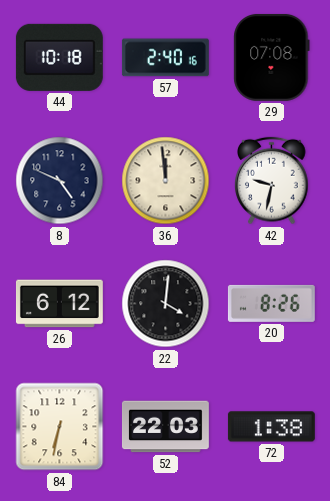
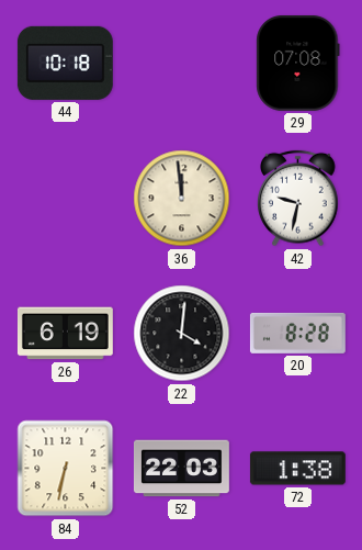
57: 2:40 -> none
8: 4:49 -> none
26: 6:12 -> 6:19
20: 8:26 -> 8:28
